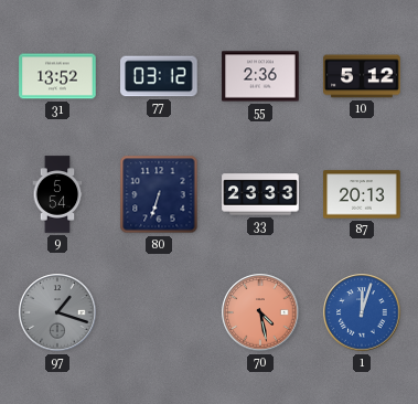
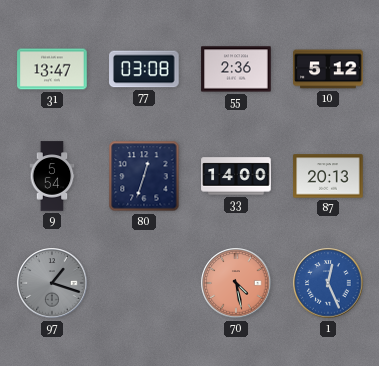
31: 13:52 -> 13:47
77: 03:12 -> 03:08
80: 6:33 -> 12:33
33: 23:33 -> 14:00
1: 12:03 -> 12:26
